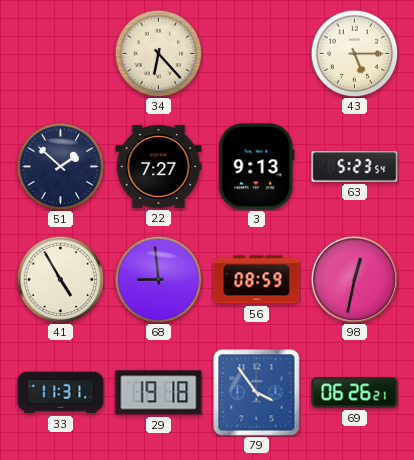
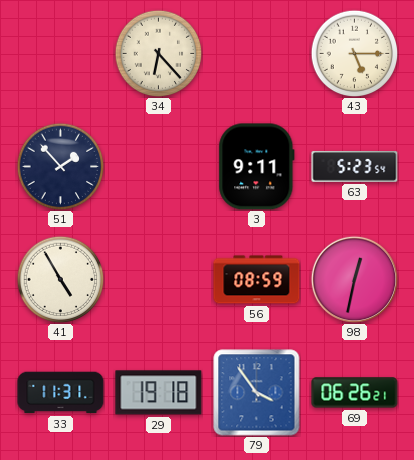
51: 1:52 -> 1:53
22: 7:27 -> none
3: 9:13 -> 9:11
68: 8:59 -> none
